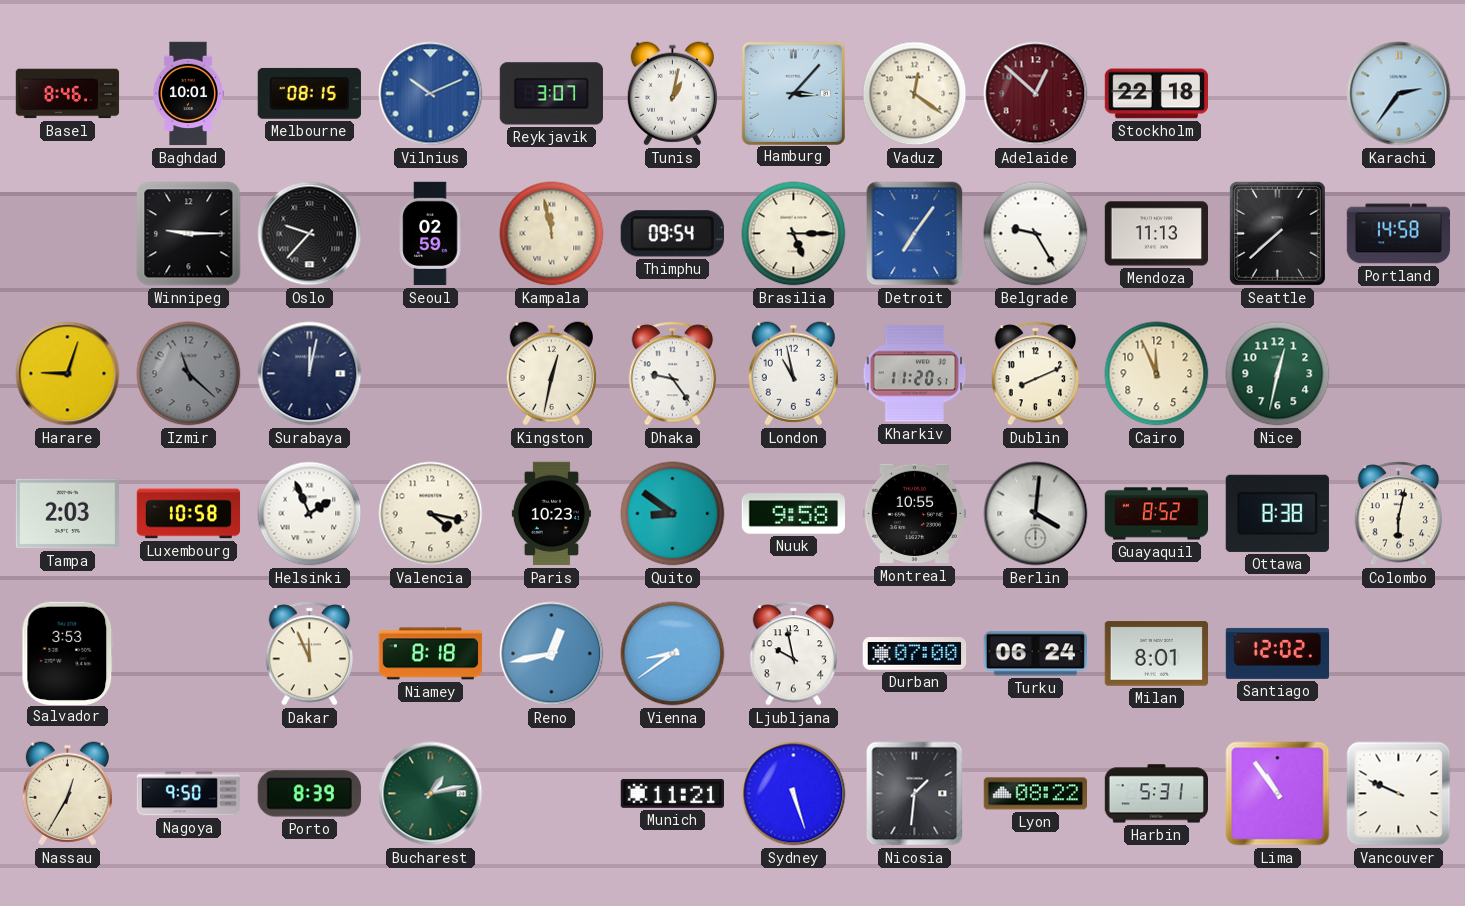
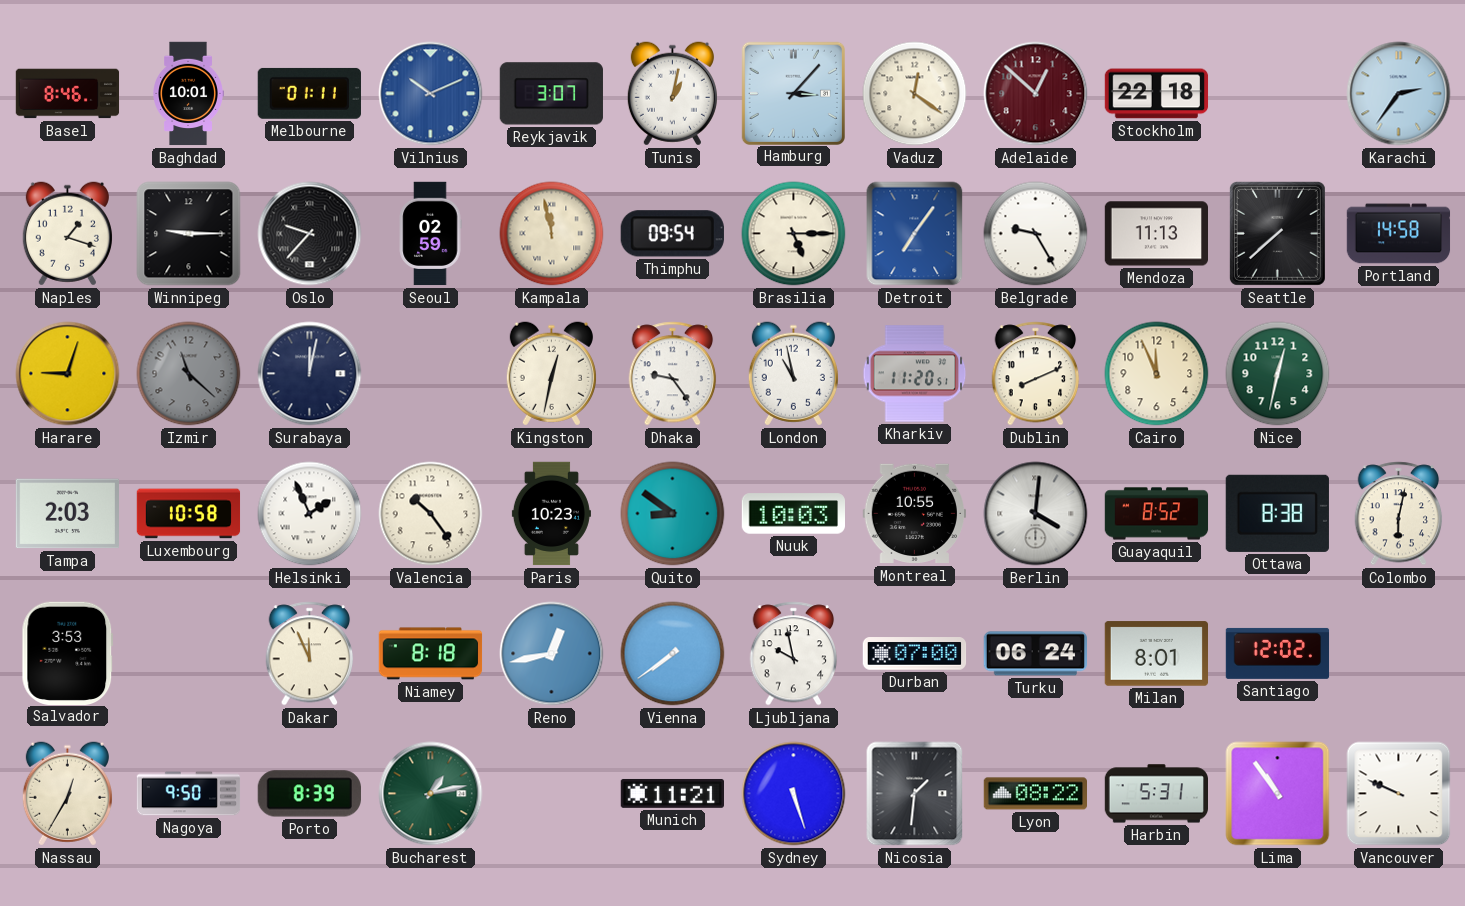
Melbourne: 08:15 -> 01:11
Naples: none -> 1:18
Valencia: 4:17 -> 10:24
Nuuk: 9:58 -> 10:03
Vienna: 8:39 -> 7:39
